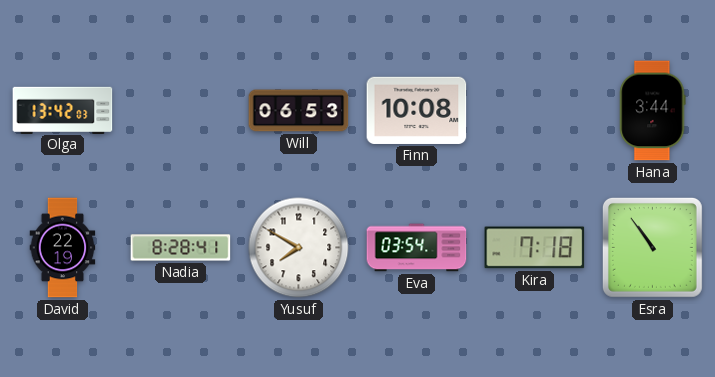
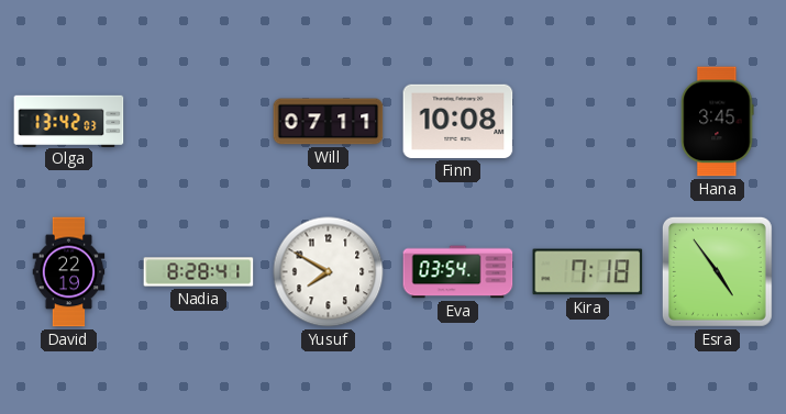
Will: 06:53 -> 07:11
Hana: 3:44 -> 3:45
Esra: 10:54 -> 4:54
